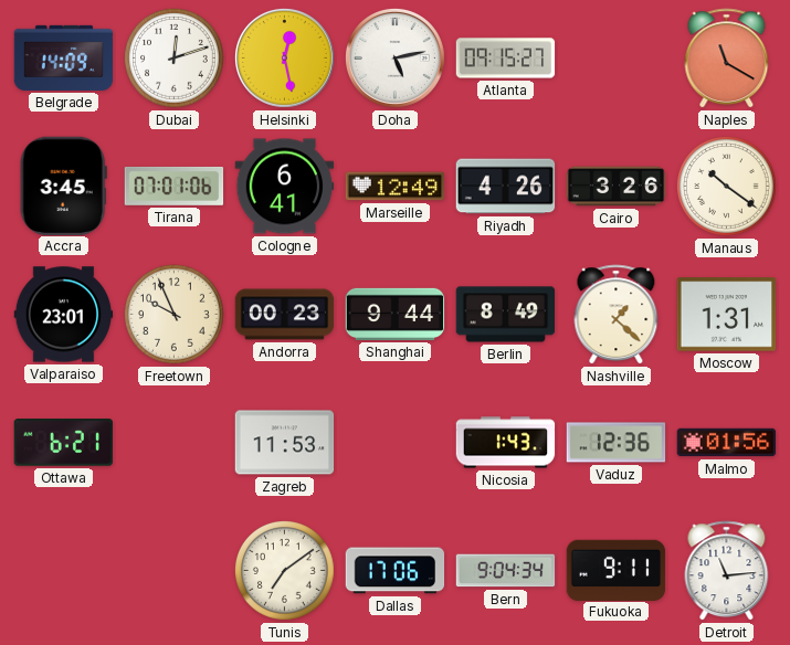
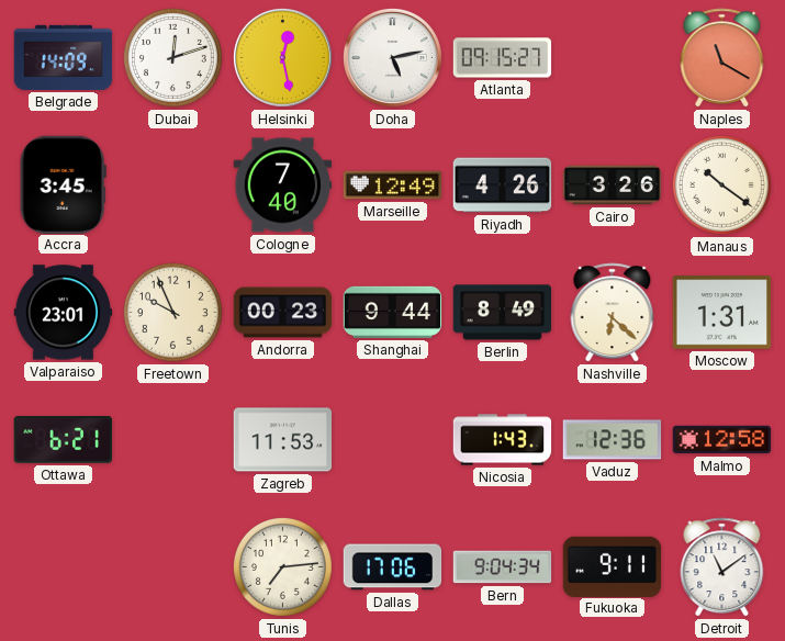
Tirana: 07:01 -> none
Cologne: 6:41 -> 7:40
Nashville: 1:22 -> 6:22
Malmo: 01:56 -> 12:58
Tunis: 7:09 -> 7:14
Detroit: 11:14 -> 11:09
